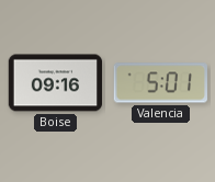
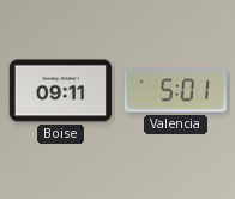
Boise: 09:16 -> 09:11
